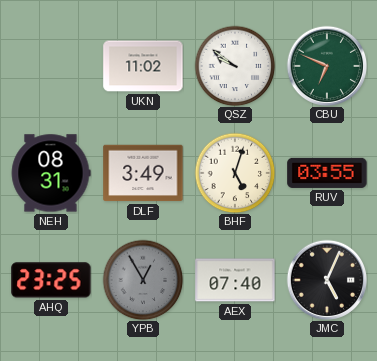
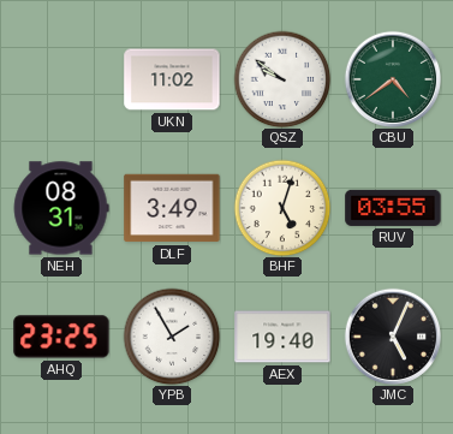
CBU: 6:49 -> 4:39
YPB: 12:55 -> 1:55
YPB dial: grey -> white
AEX: 07:40 -> 19:40
